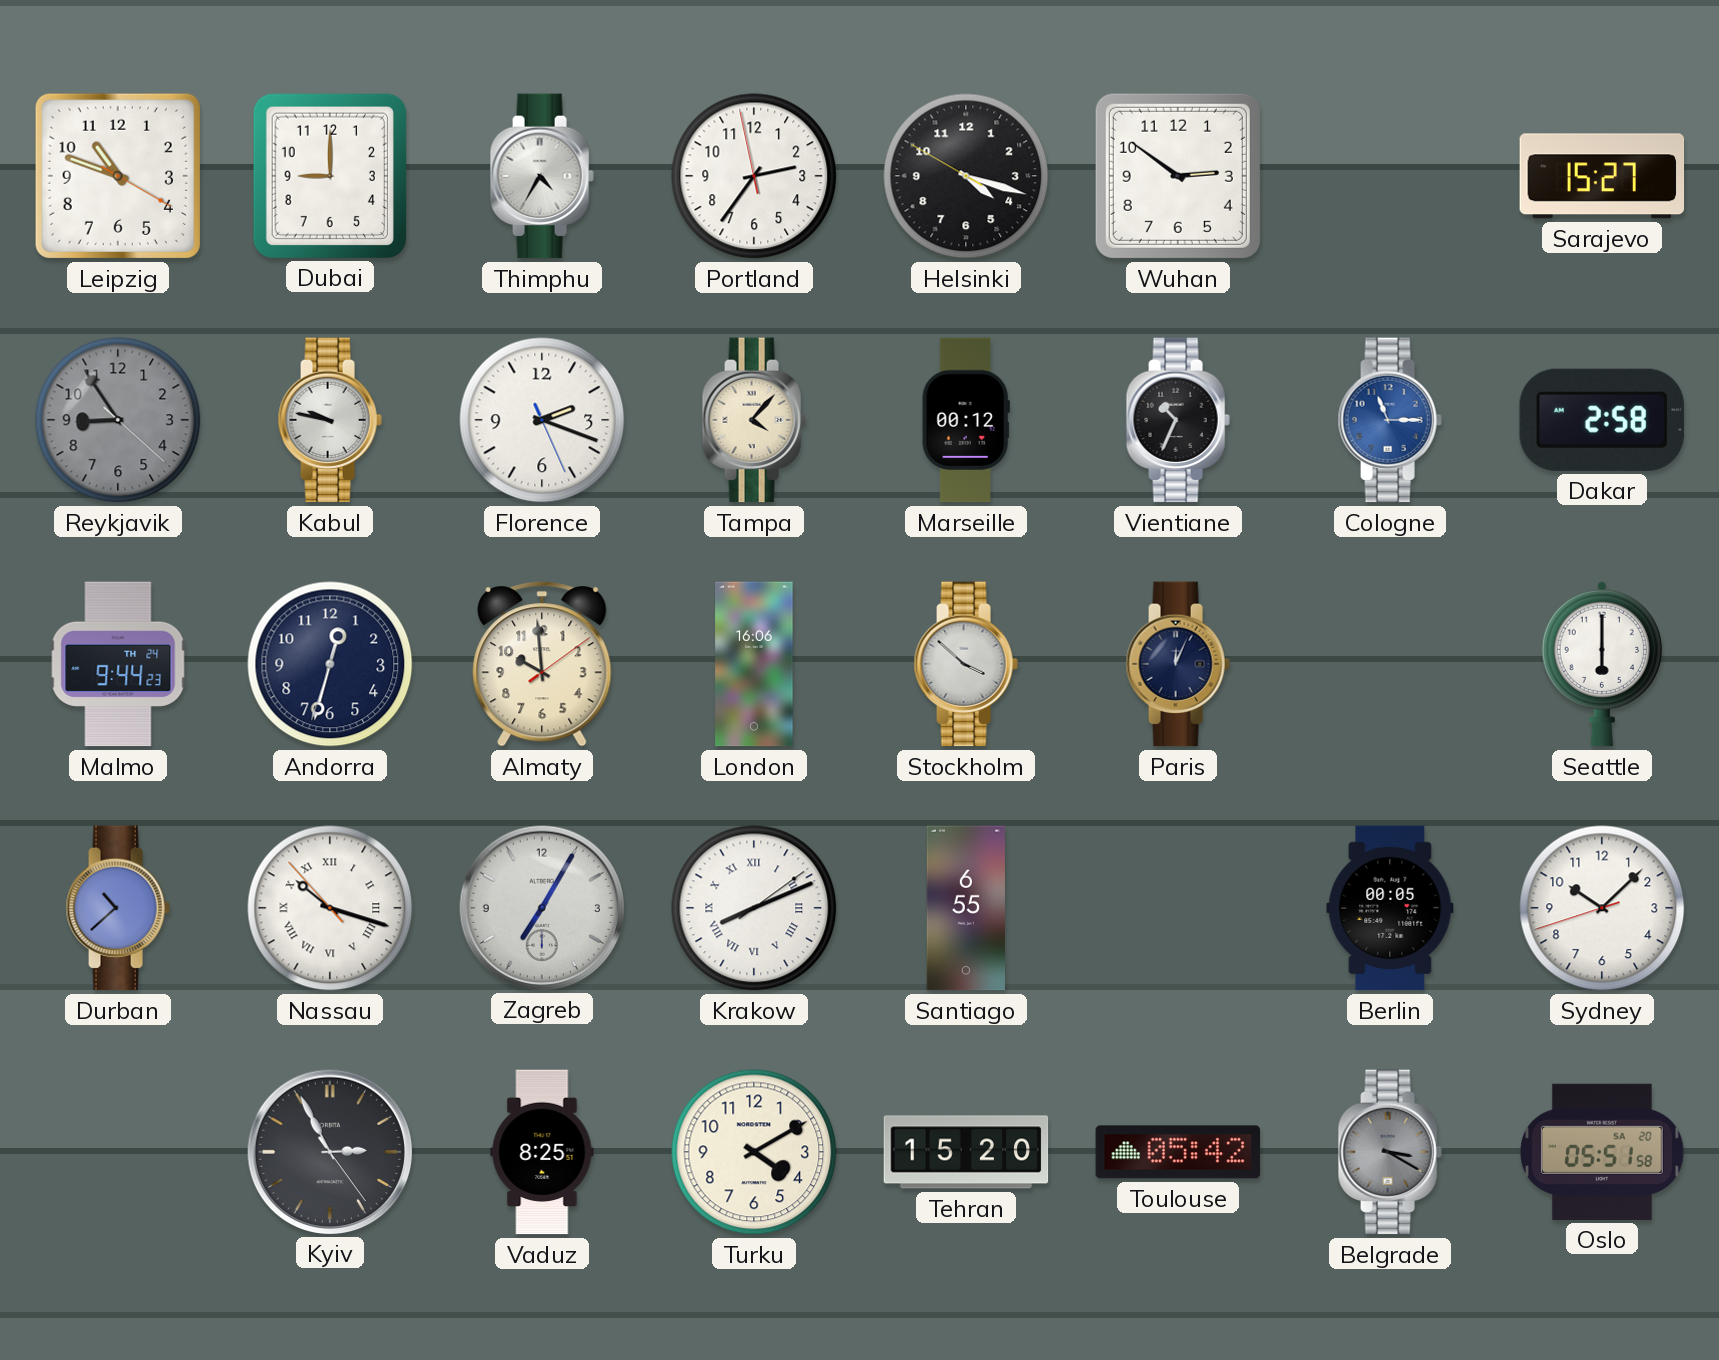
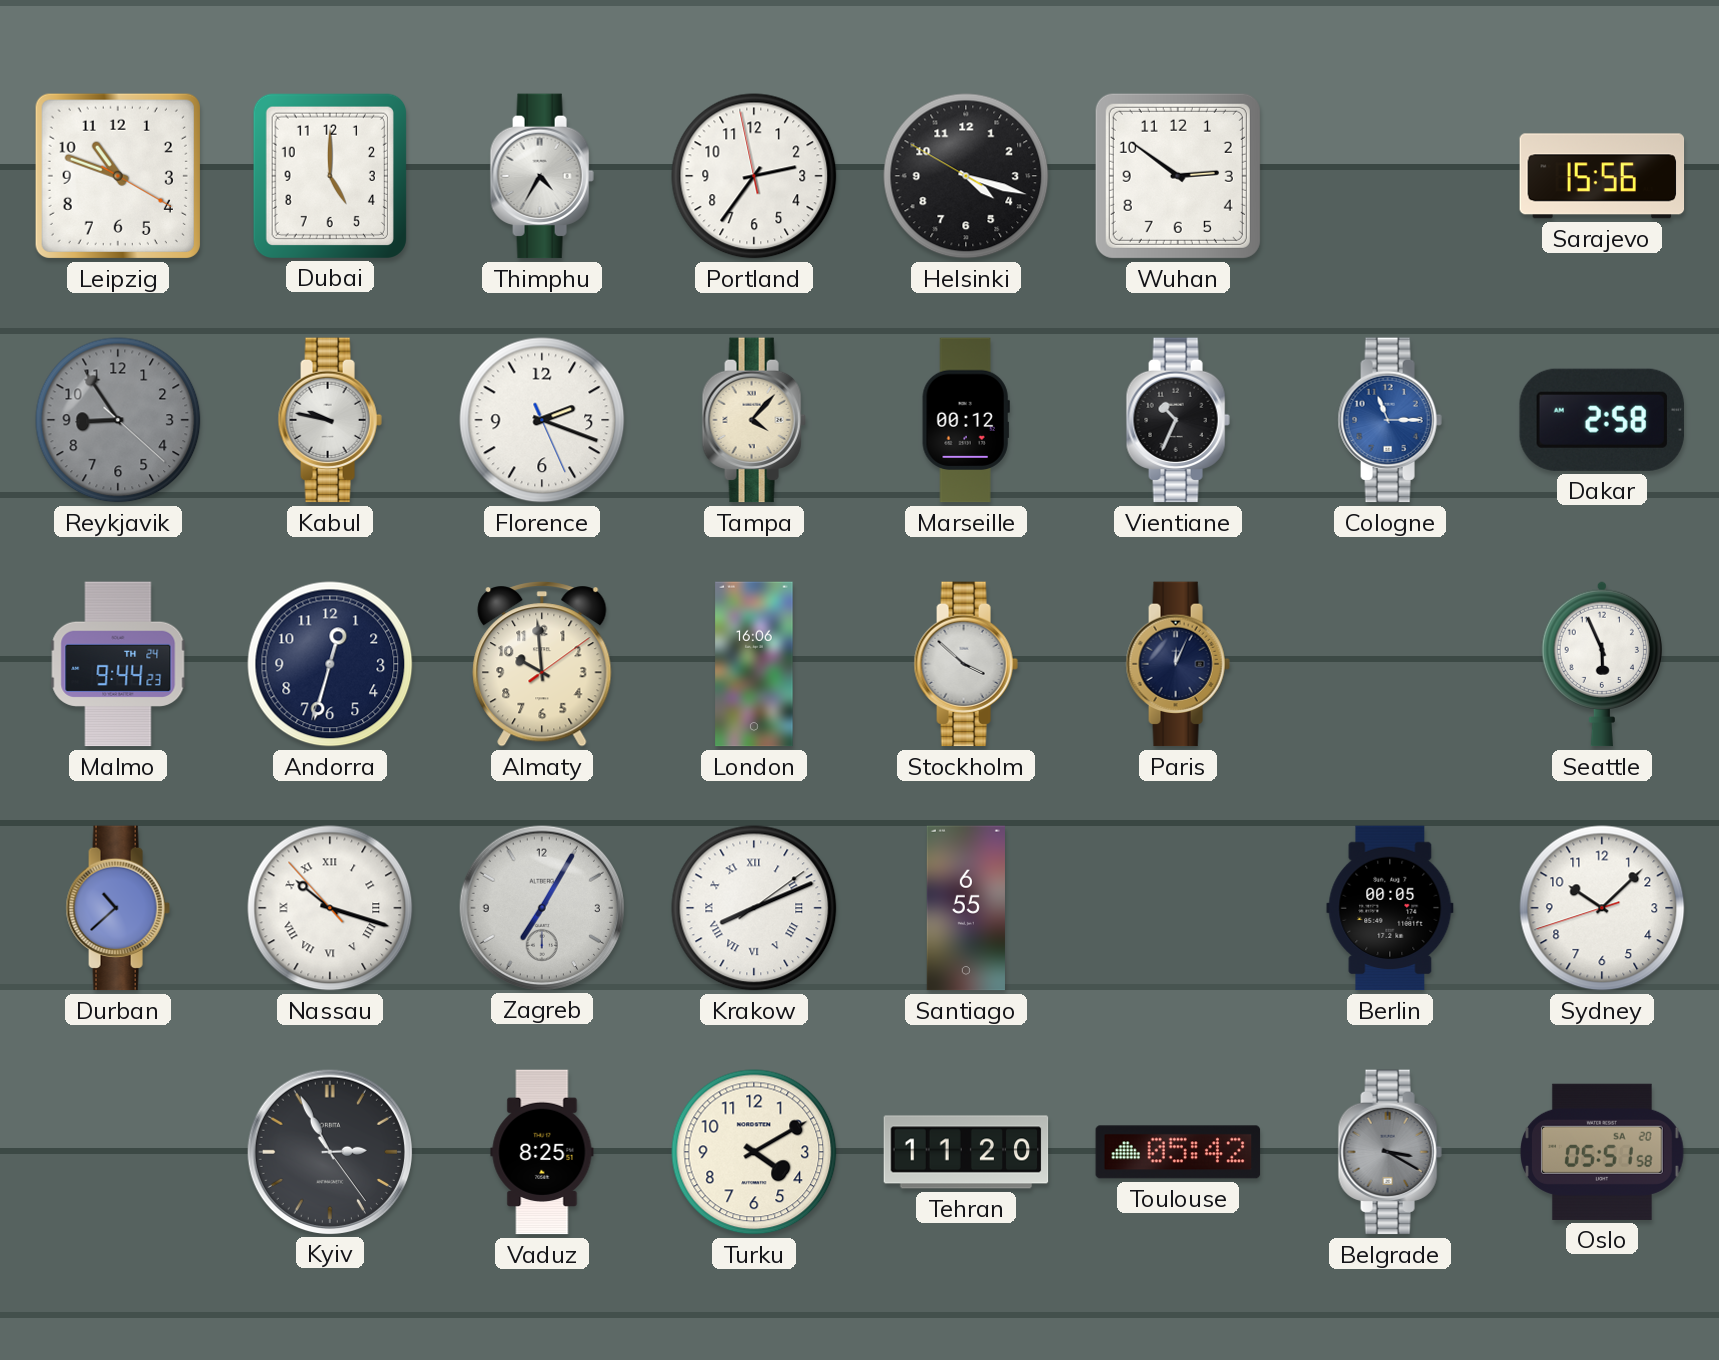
Dubai: 9:00 -> 5:00
Sarajevo: 15:27 -> 15:56
Seattle: 6:00 -> 5:56
Tehran: 15:20 -> 11:20
